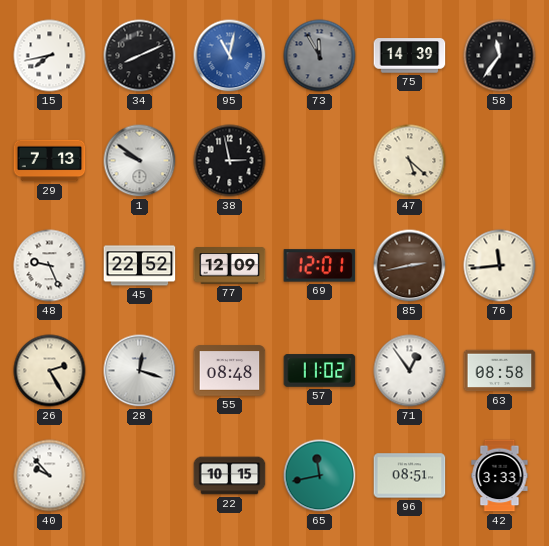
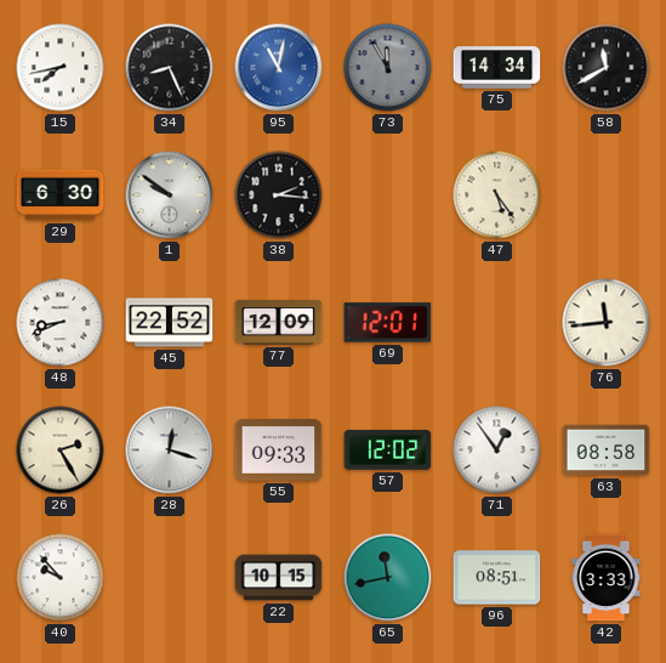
34: 8:11 -> 8:26
75: 14:39 -> 14:34
58: 11:36 -> 11:40
29: 7:13 -> 6:30
38: 2:58 -> 2:16
47: 5:22 -> 5:24
48: 9:26 -> 8:41
85: 2:43 -> none
55: 08:48 -> 09:33
57: 11:02 -> 12:02
